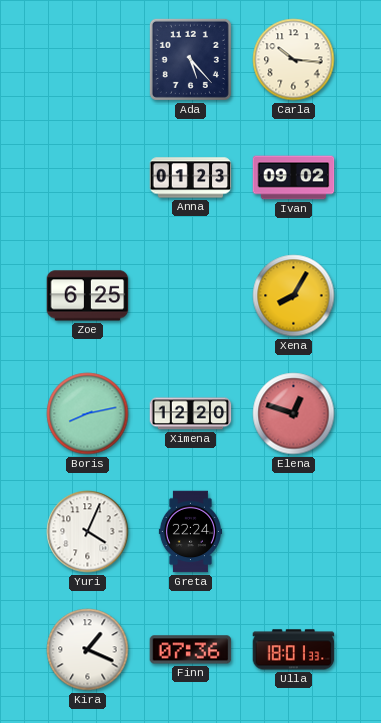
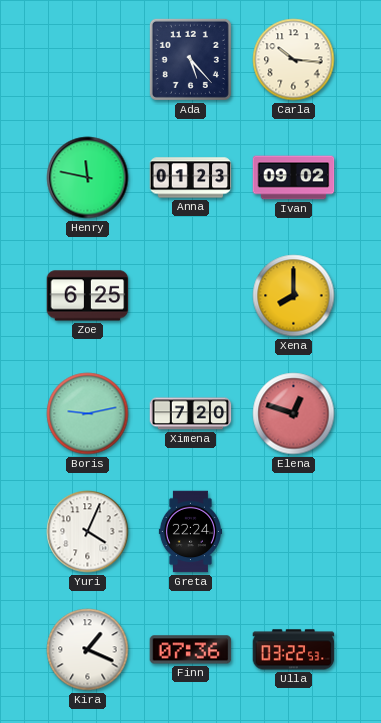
Henry: none -> 11:47
Xena: 8:05 -> 8:00
Boris: 8:13 -> 9:13
Ximena: 12:20 -> 7:20
Ulla: 18:01 -> 03:22
